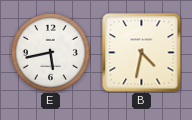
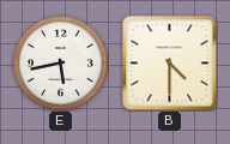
B: 4:32 -> 4:30
